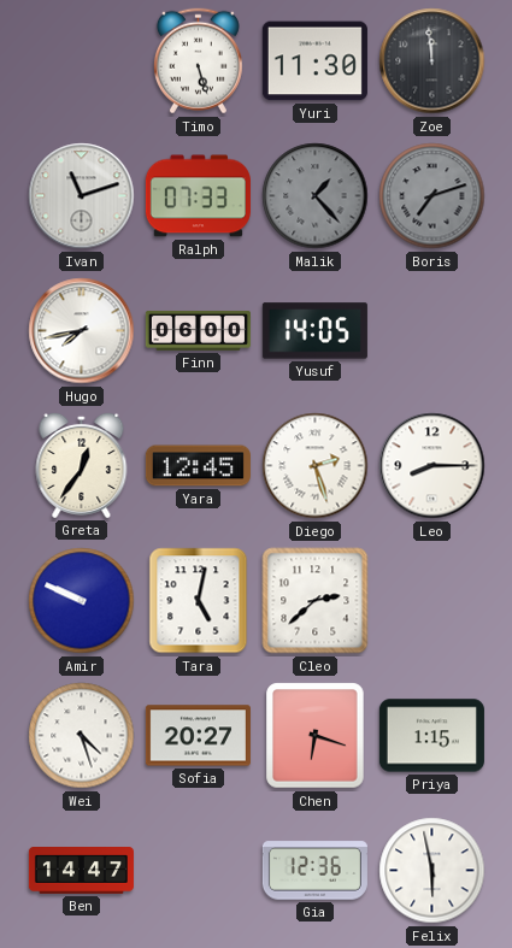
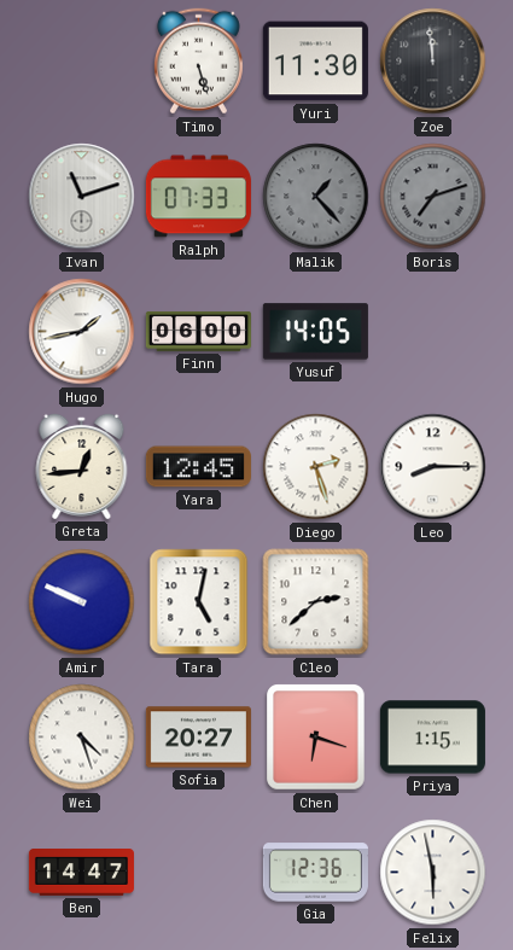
Hugo: 7:43 -> 1:43
Greta: 12:36 -> 12:44
